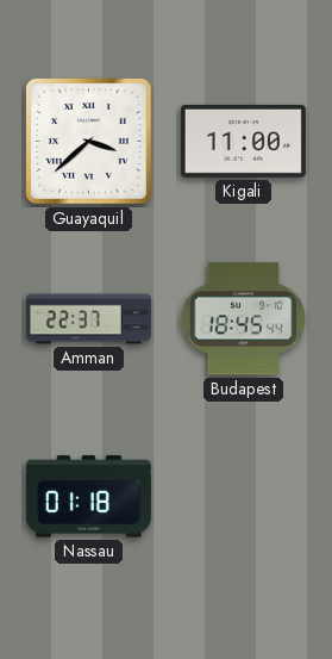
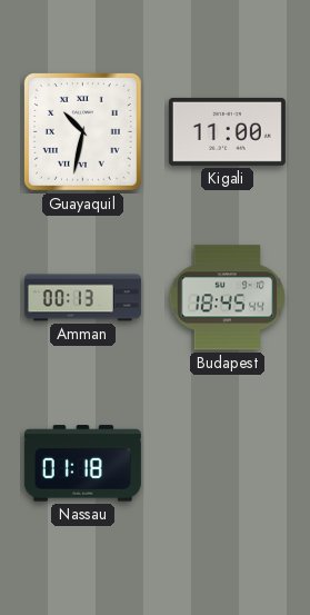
Guayaquil: 3:38 -> 10:32
Amman: 22:37 -> 00:13
